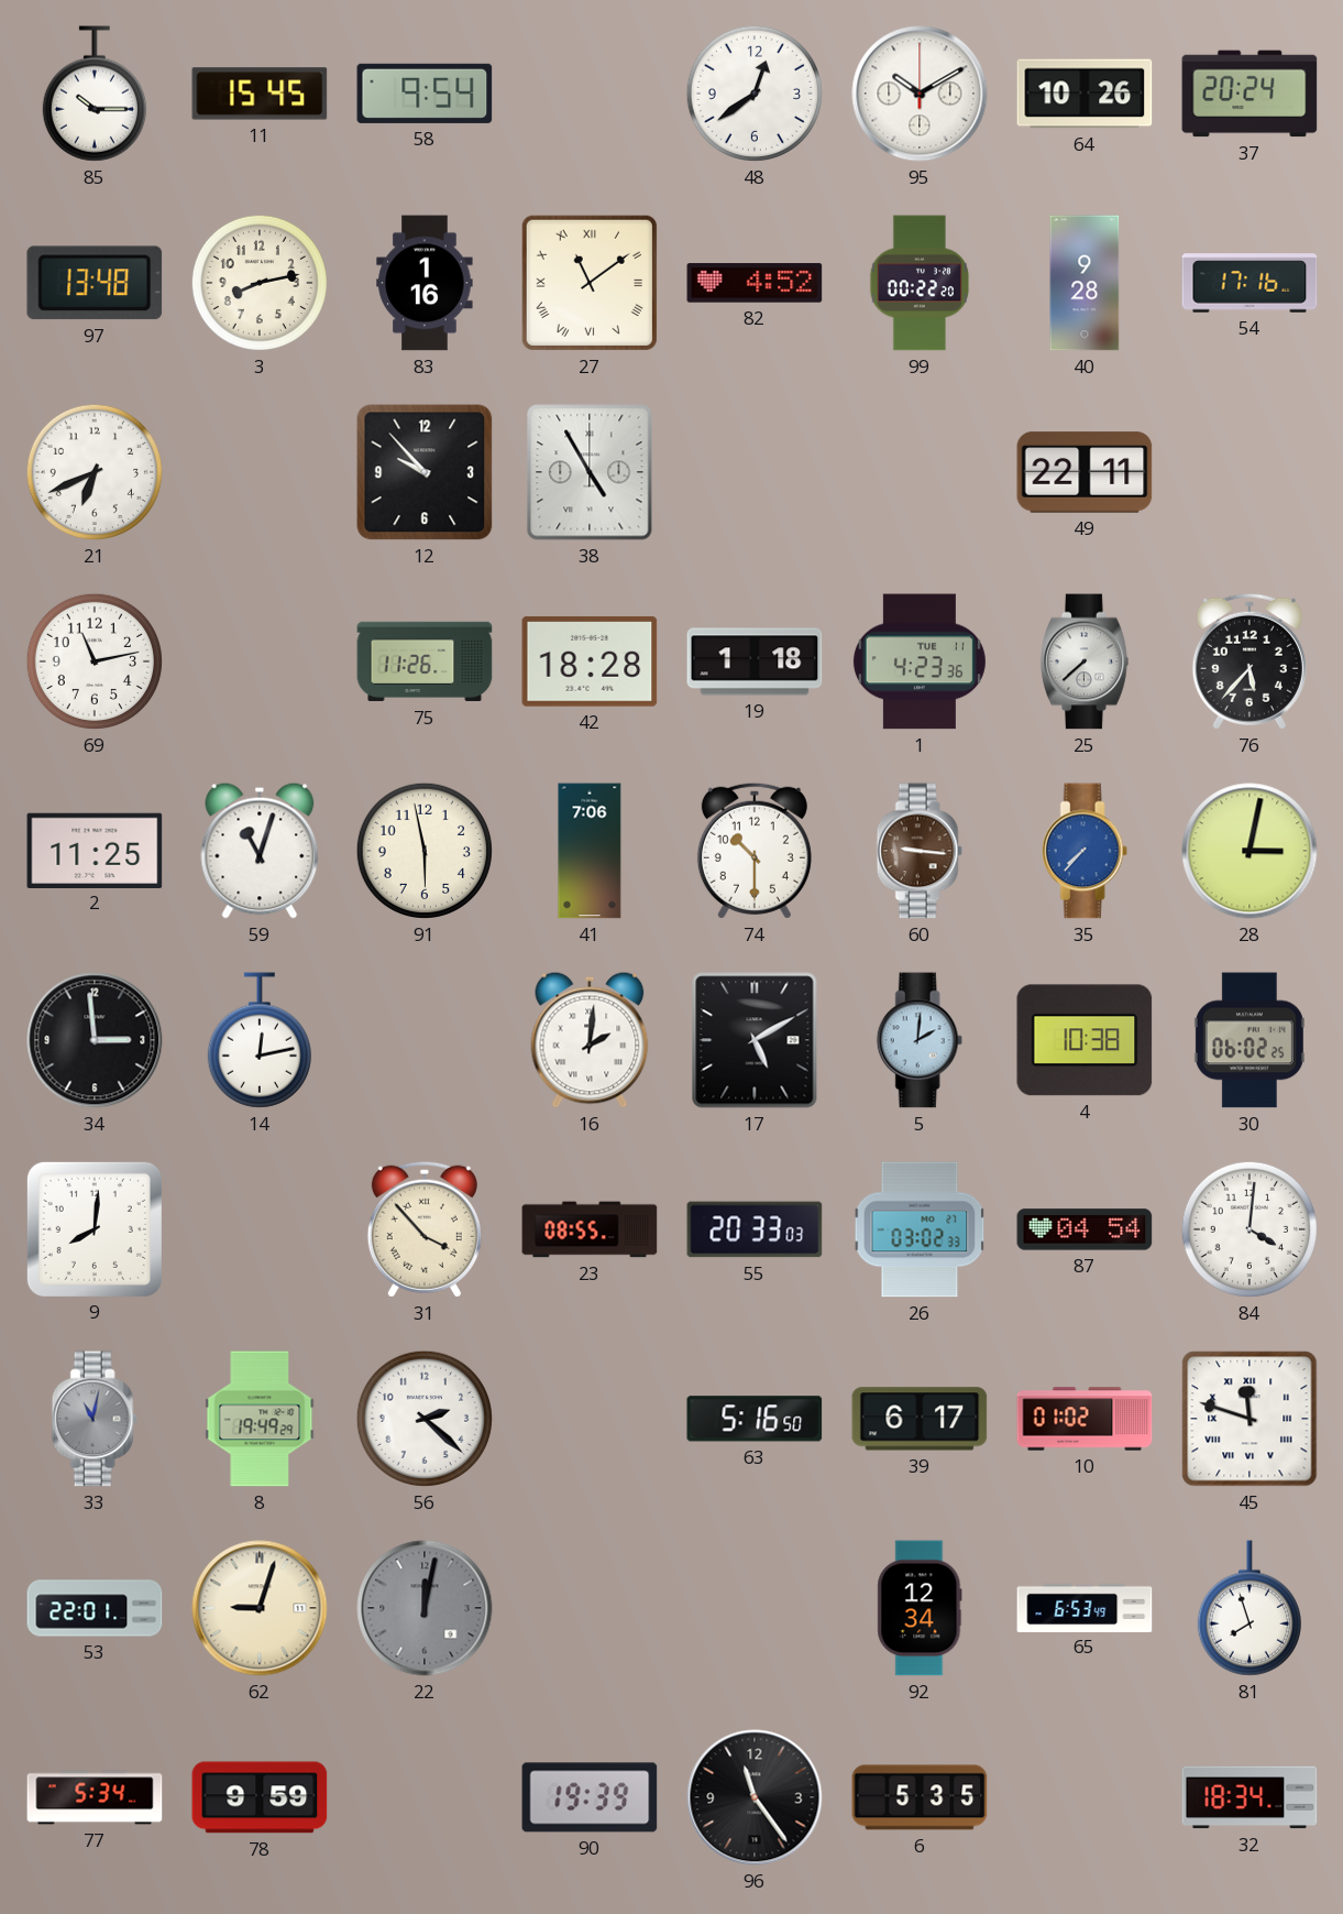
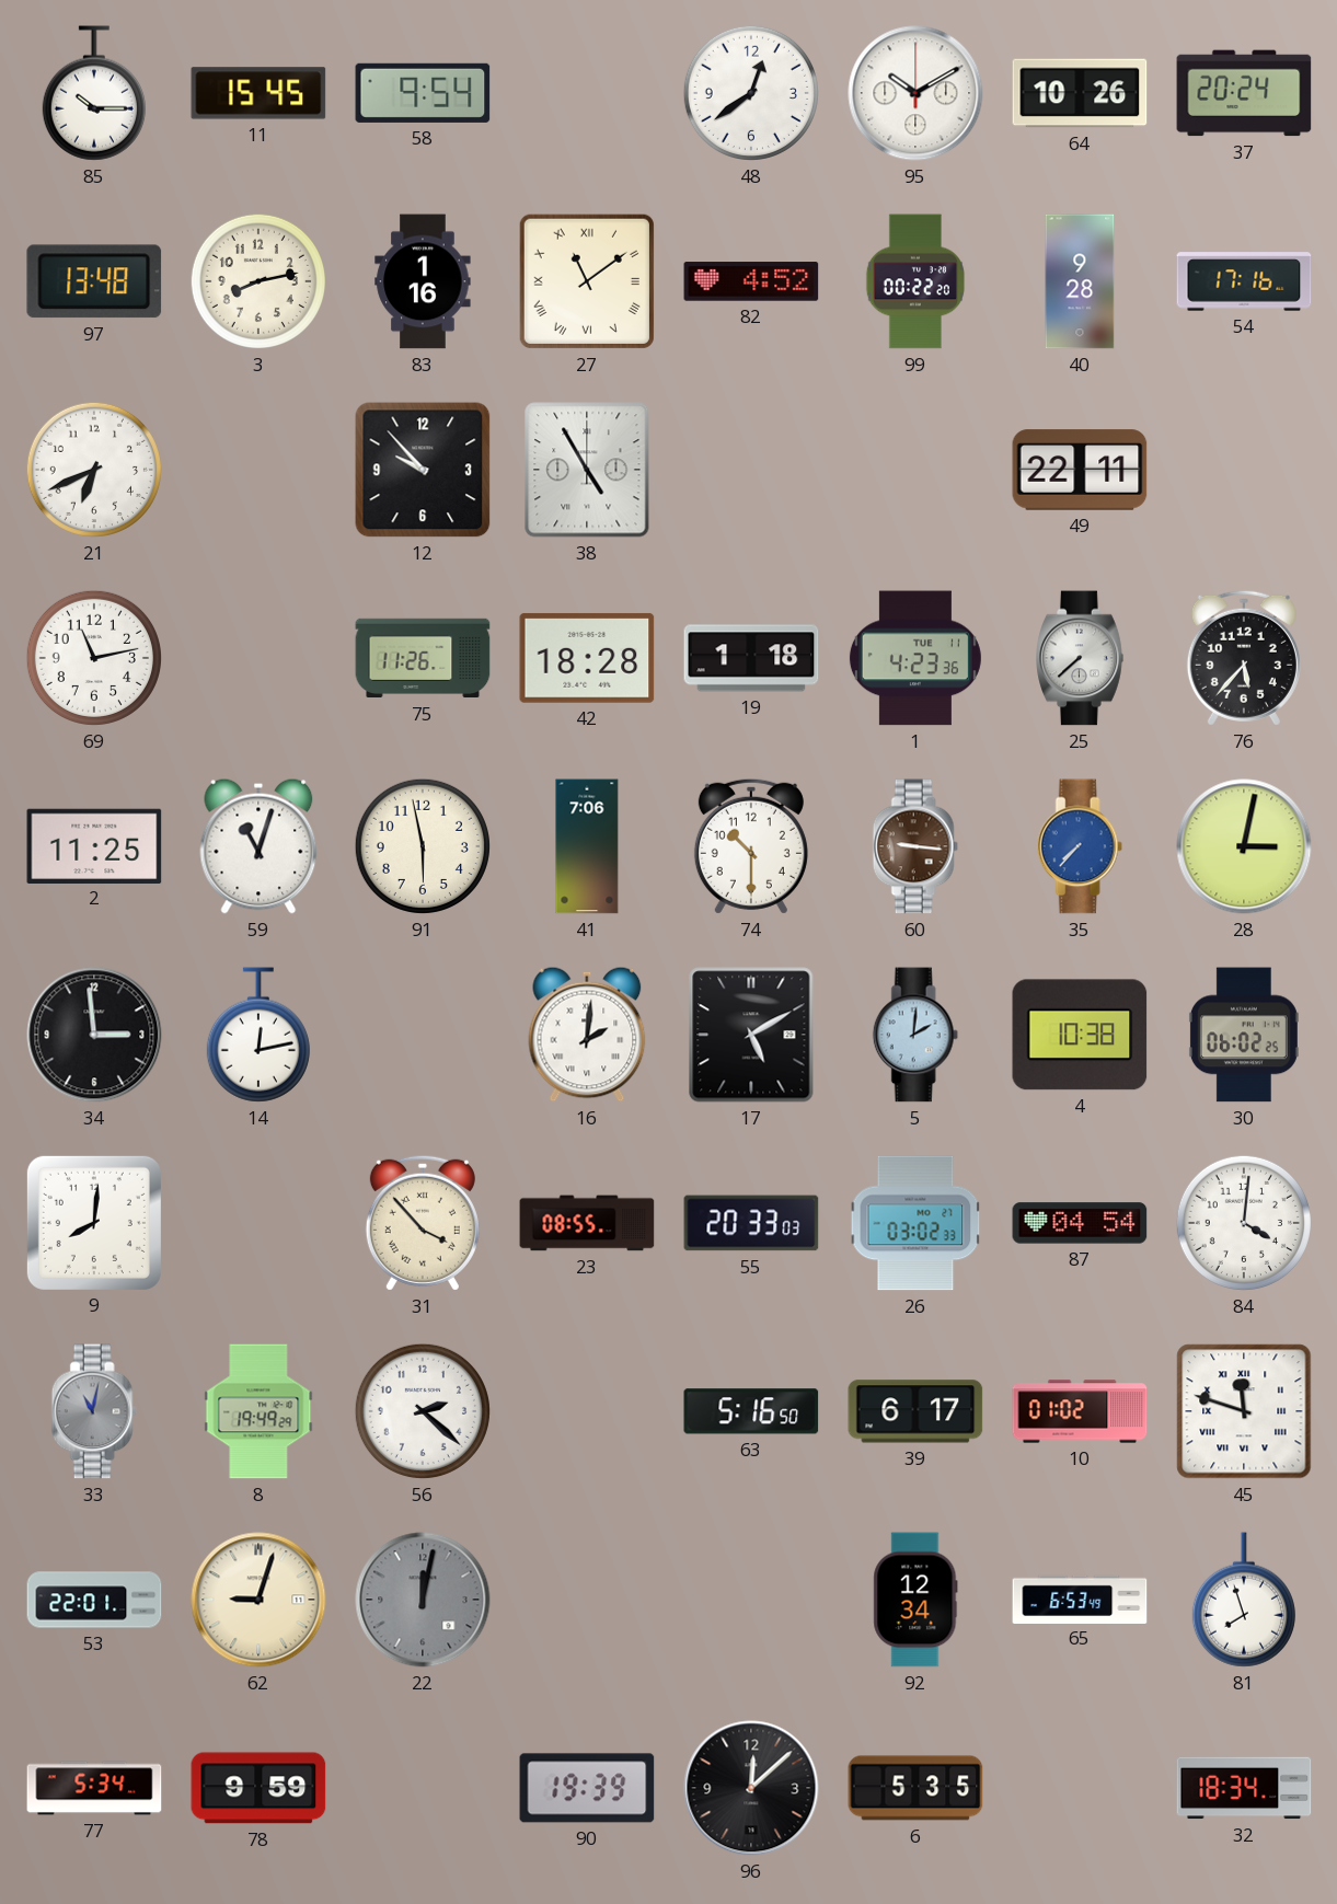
96: 11:24 -> 12:08
